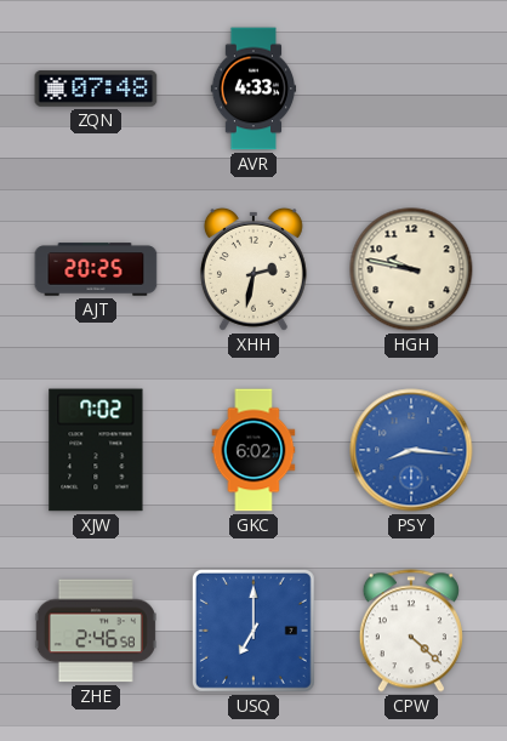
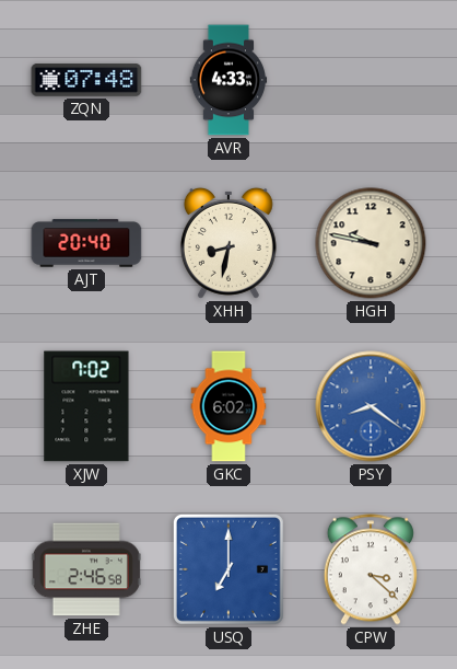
AJT: 20:25 -> 20:40
XHH: 2:32 -> 8:32
PSY: 8:16 -> 8:21
CPW: 4:22 -> 3:22
